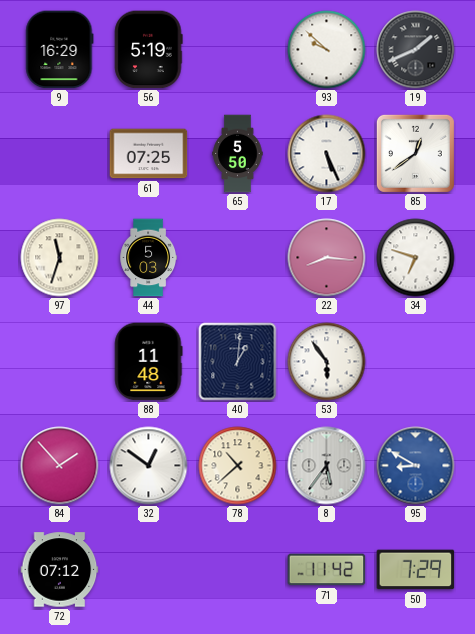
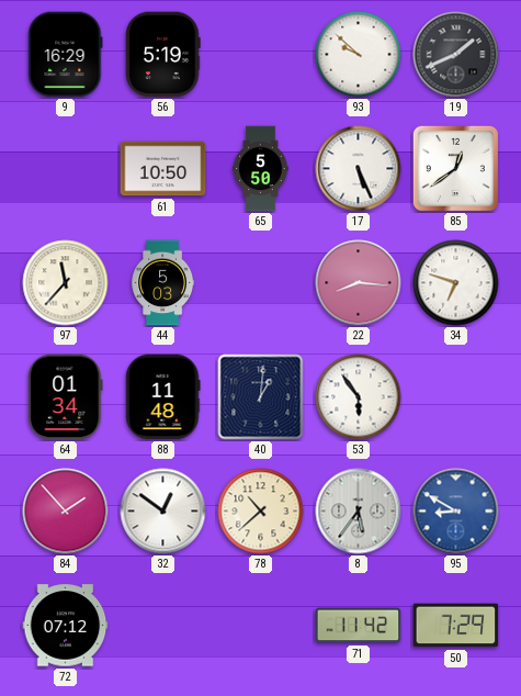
61: 07:25 -> 10:50
97: 11:33 -> 11:37
64: none -> 01:34
